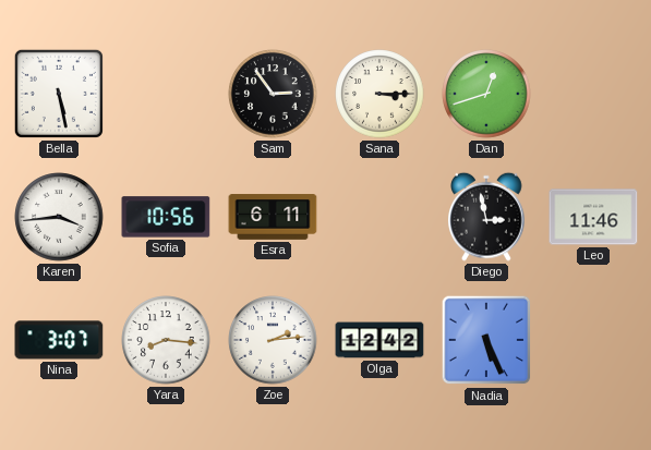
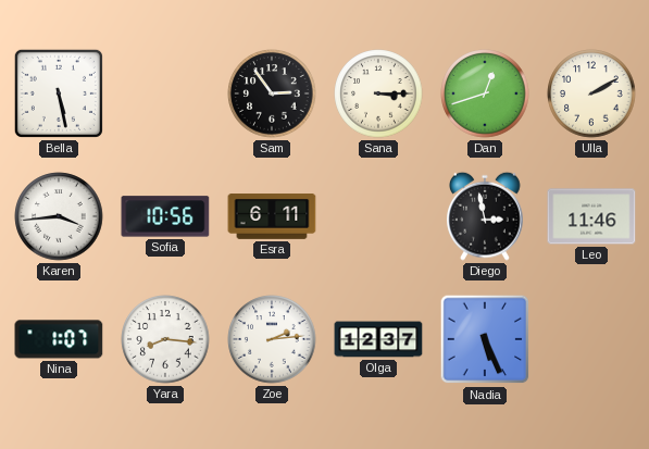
Ulla: none -> 2:10
Nina: 3:07 -> 1:07
Olga: 12:42 -> 12:37
